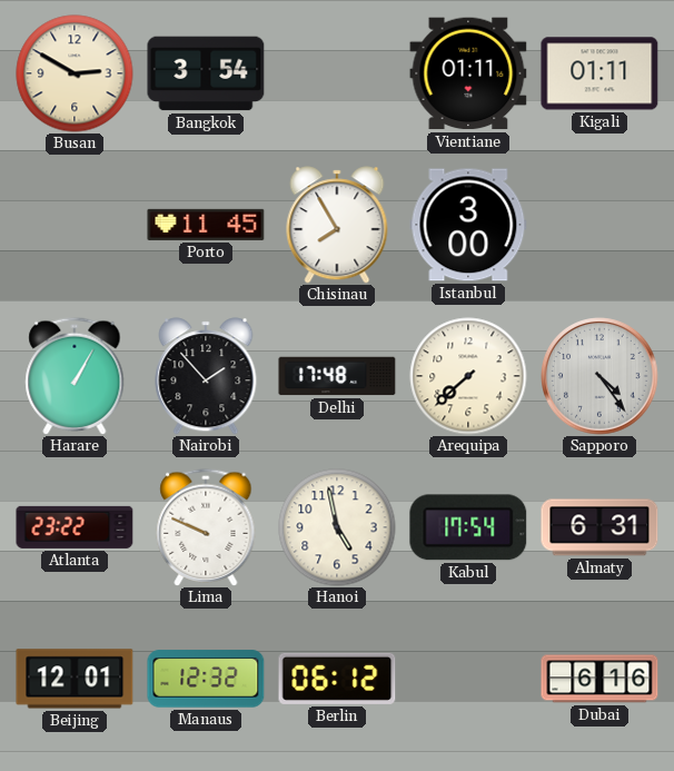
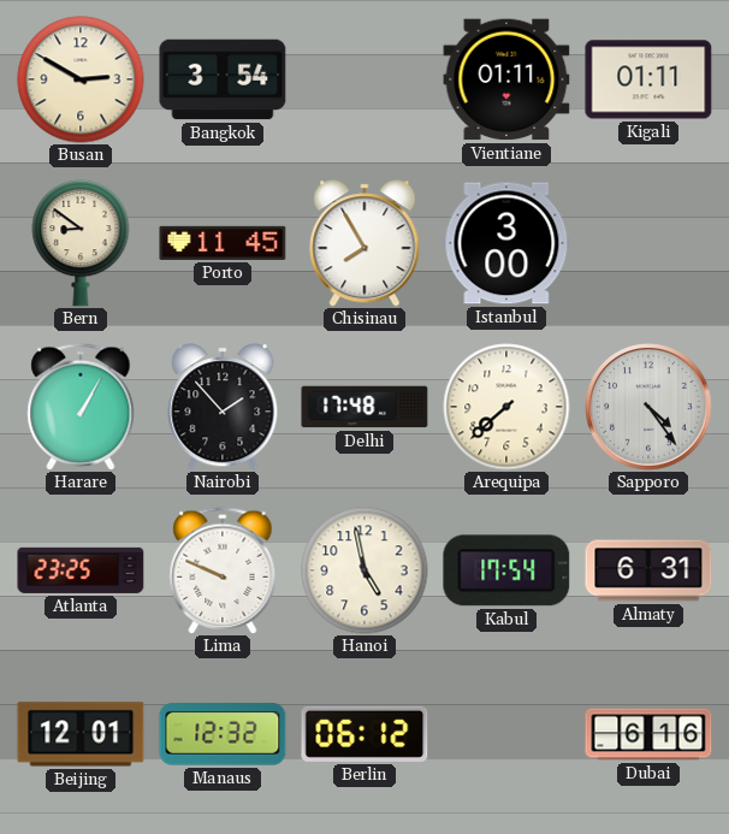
Bern: none -> 8:51
Atlanta: 23:22 -> 23:25
